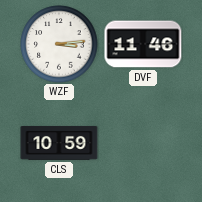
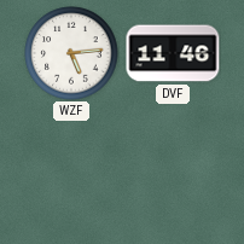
WZF: 3:14 -> 5:14
CLS: 10:59 -> none
